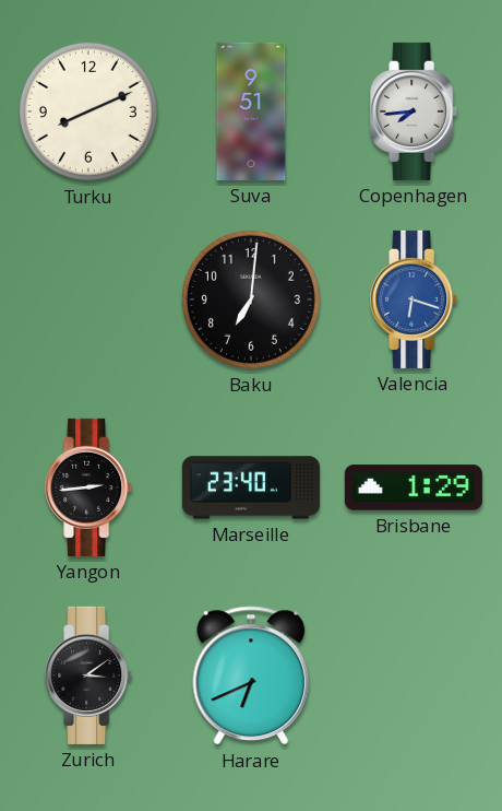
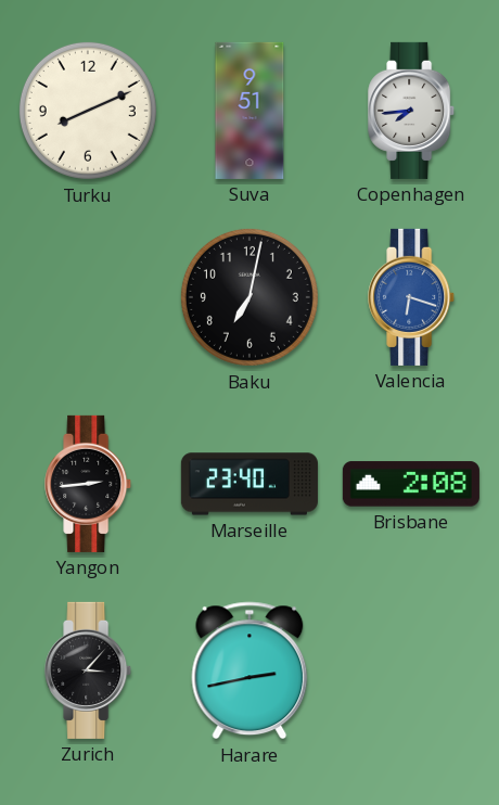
Baku: 7:01 -> 7:02
Brisbane: 1:29 -> 2:08
Zurich: 3:09 -> 3:07
Harare: 6:41 -> 2:43
